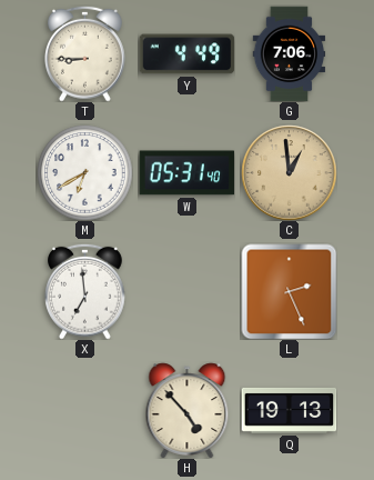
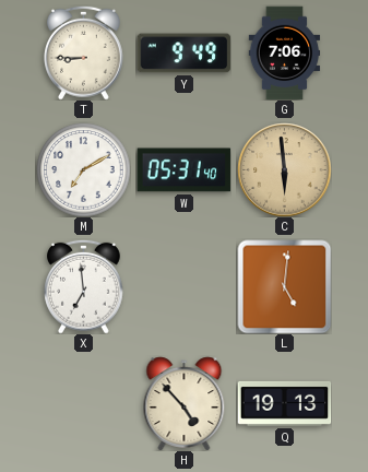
Y: 4:49 -> 9:49
M: 6:40 -> 7:10
C: 12:59 -> 5:59
L: 2:26 -> 5:01
